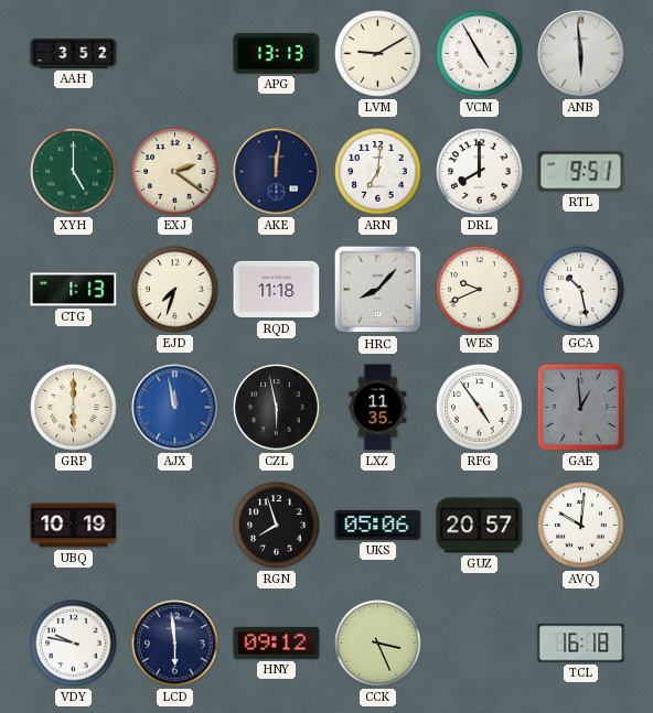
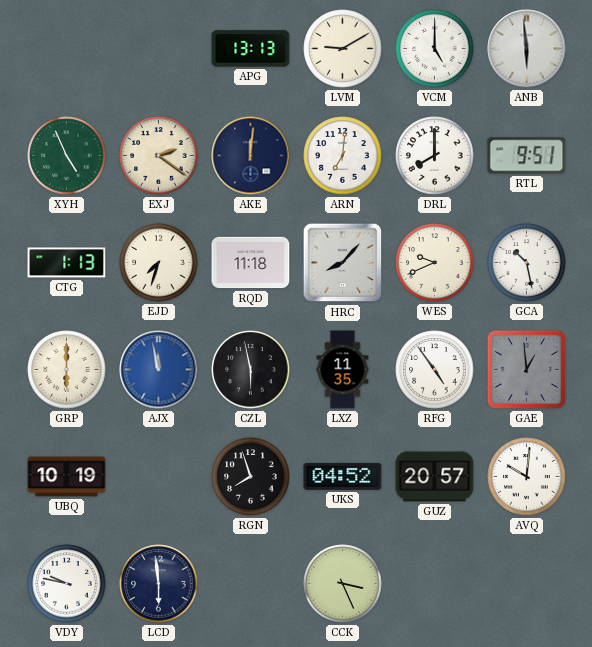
AAH: 3:52 -> none
VCM: 4:55 -> 5:00
XYH: 5:00 -> 4:56
UKS: 05:06 -> 04:52
HNY: 09:12 -> none
TCL: 16:18 -> none
